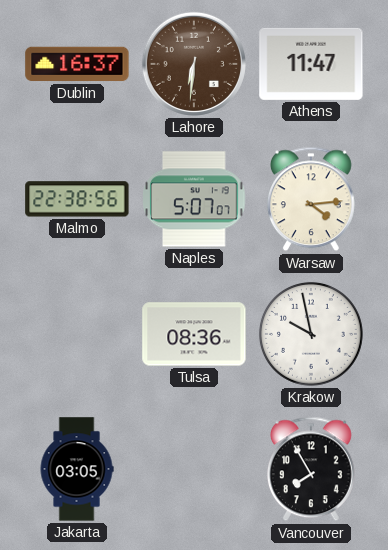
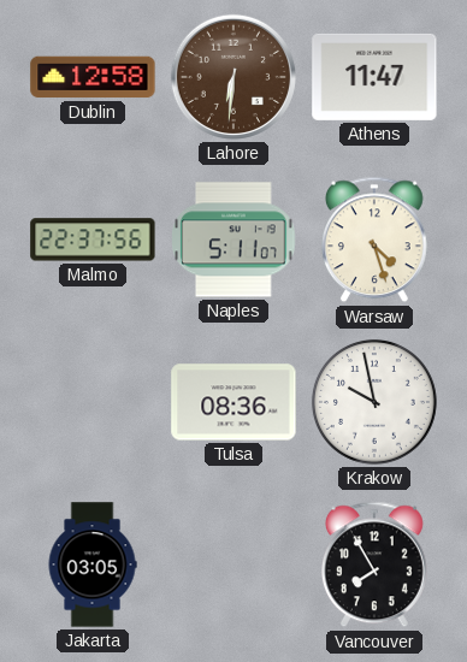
Dublin: 16:37 -> 12:58
Malmo: 22:38 -> 22:37
Naples: 5:07 -> 5:11
Warsaw: 4:14 -> 4:27
